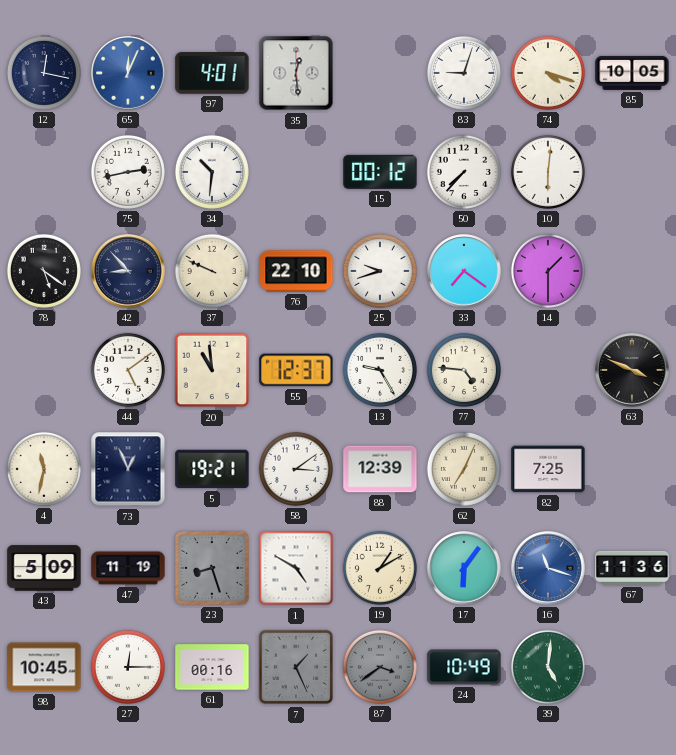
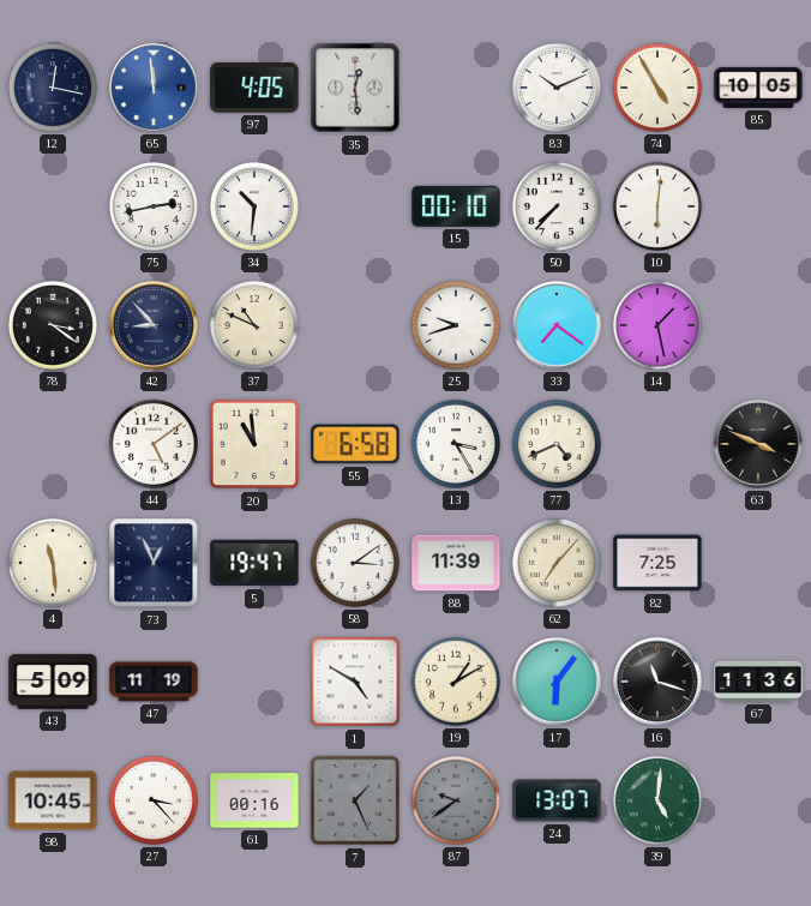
65: 12:04 -> 11:59
97: 4:01 -> 4:05
83: 9:03 -> 10:11
74: 4:18 -> 4:55
15: 00:12 -> 00:10
78: 5:21 -> 3:21
37: 9:49 -> 10:49
76: 22:10 -> none
14: 1:30 -> 1:28
55: 12:37 -> 6:58
13: 9:25 -> 3:25
77: 4:46 -> 4:41
4: 11:32 -> 11:29
5: 19:21 -> 19:47
88: 12:39 -> 11:39
62: 7:04 -> 7:07
23: 8:27 -> none
16 dial: blue -> black
27: 12:15 -> 3:23
87: 3:39 -> 9:39
24: 10:49 -> 13:07
